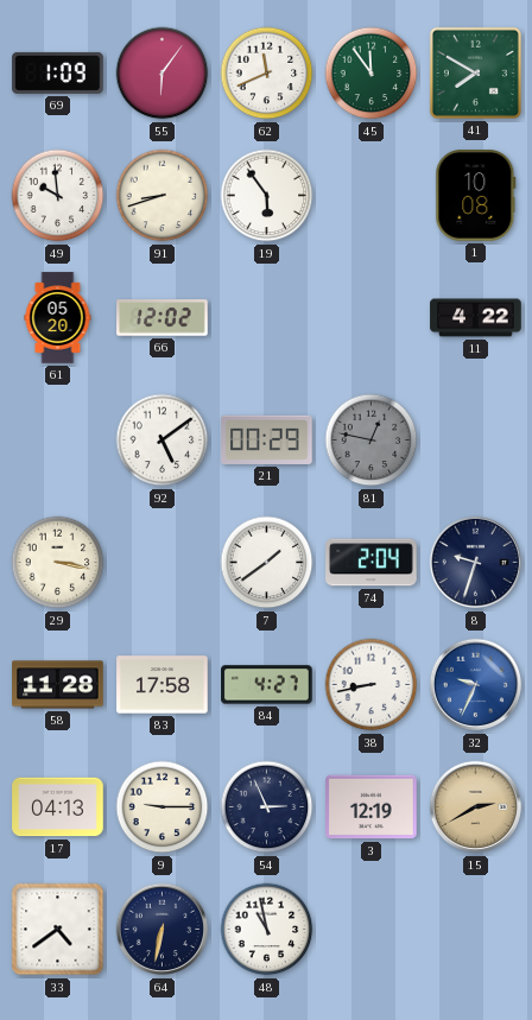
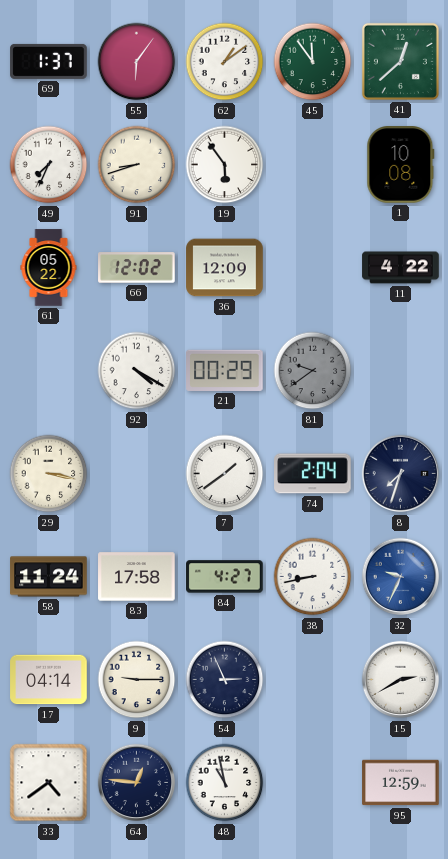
69: 1:09 -> 1:37
62: 11:41 -> 1:09
41: 7:50 -> 12:38
49: 9:59 -> 7:34
61: 05:20 -> 05:22
36: none -> 12:09
92: 5:09 -> 4:20
81: 12:47 -> 9:39
8: 9:33 -> 7:33
58: 11:28 -> 11:24
17: 04:13 -> 04:14
3: 12:19 -> none
15 dial: champagne -> white
64: 6:32 -> 12:46
95: none -> 12:59
